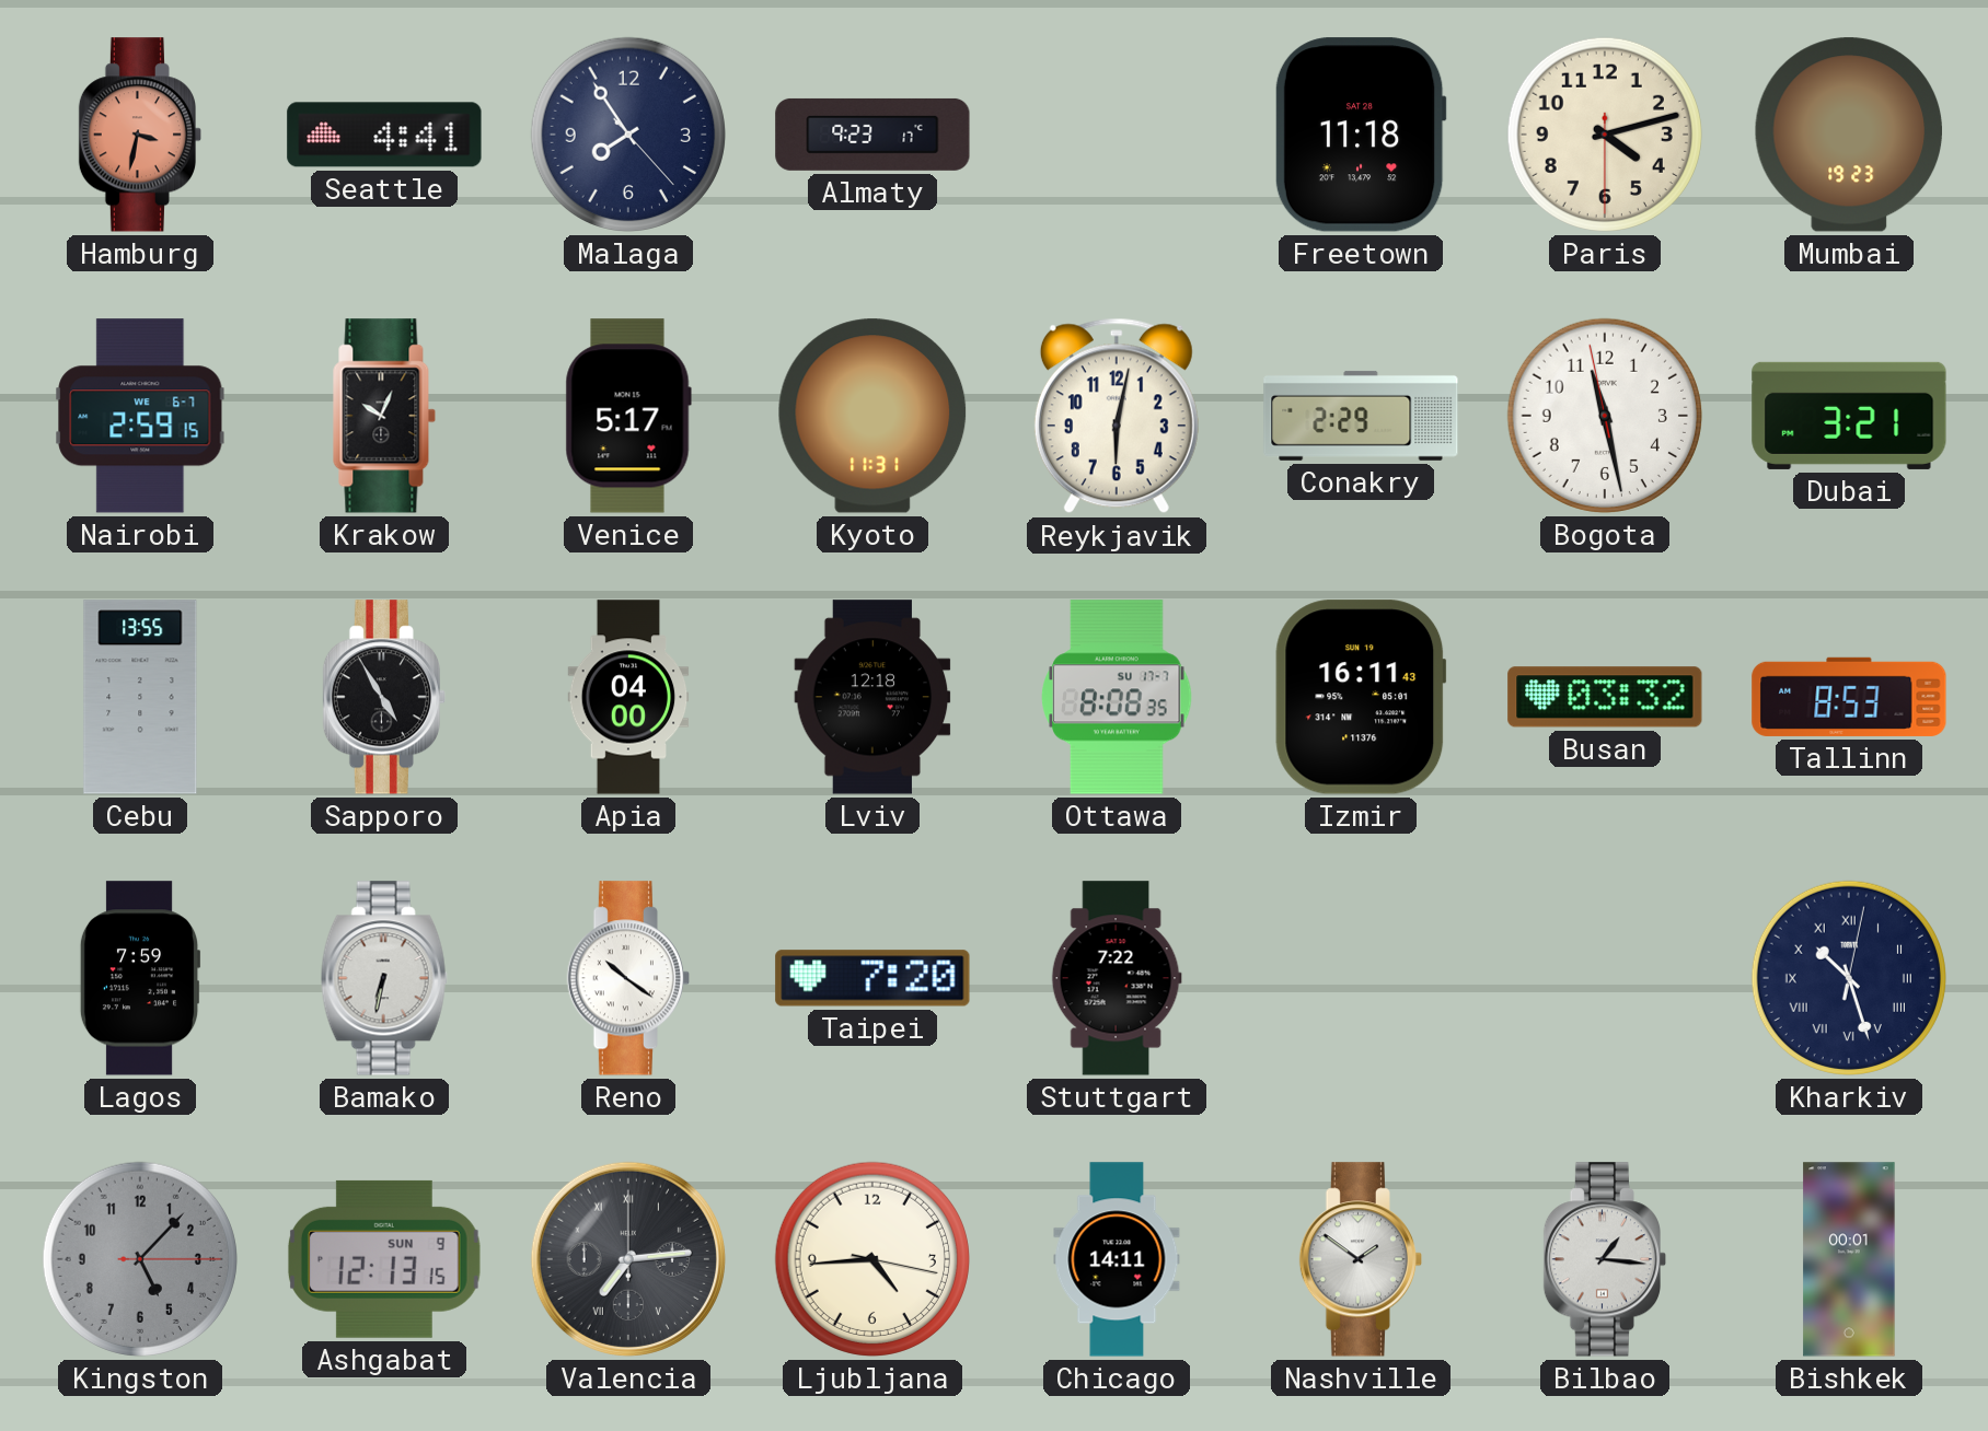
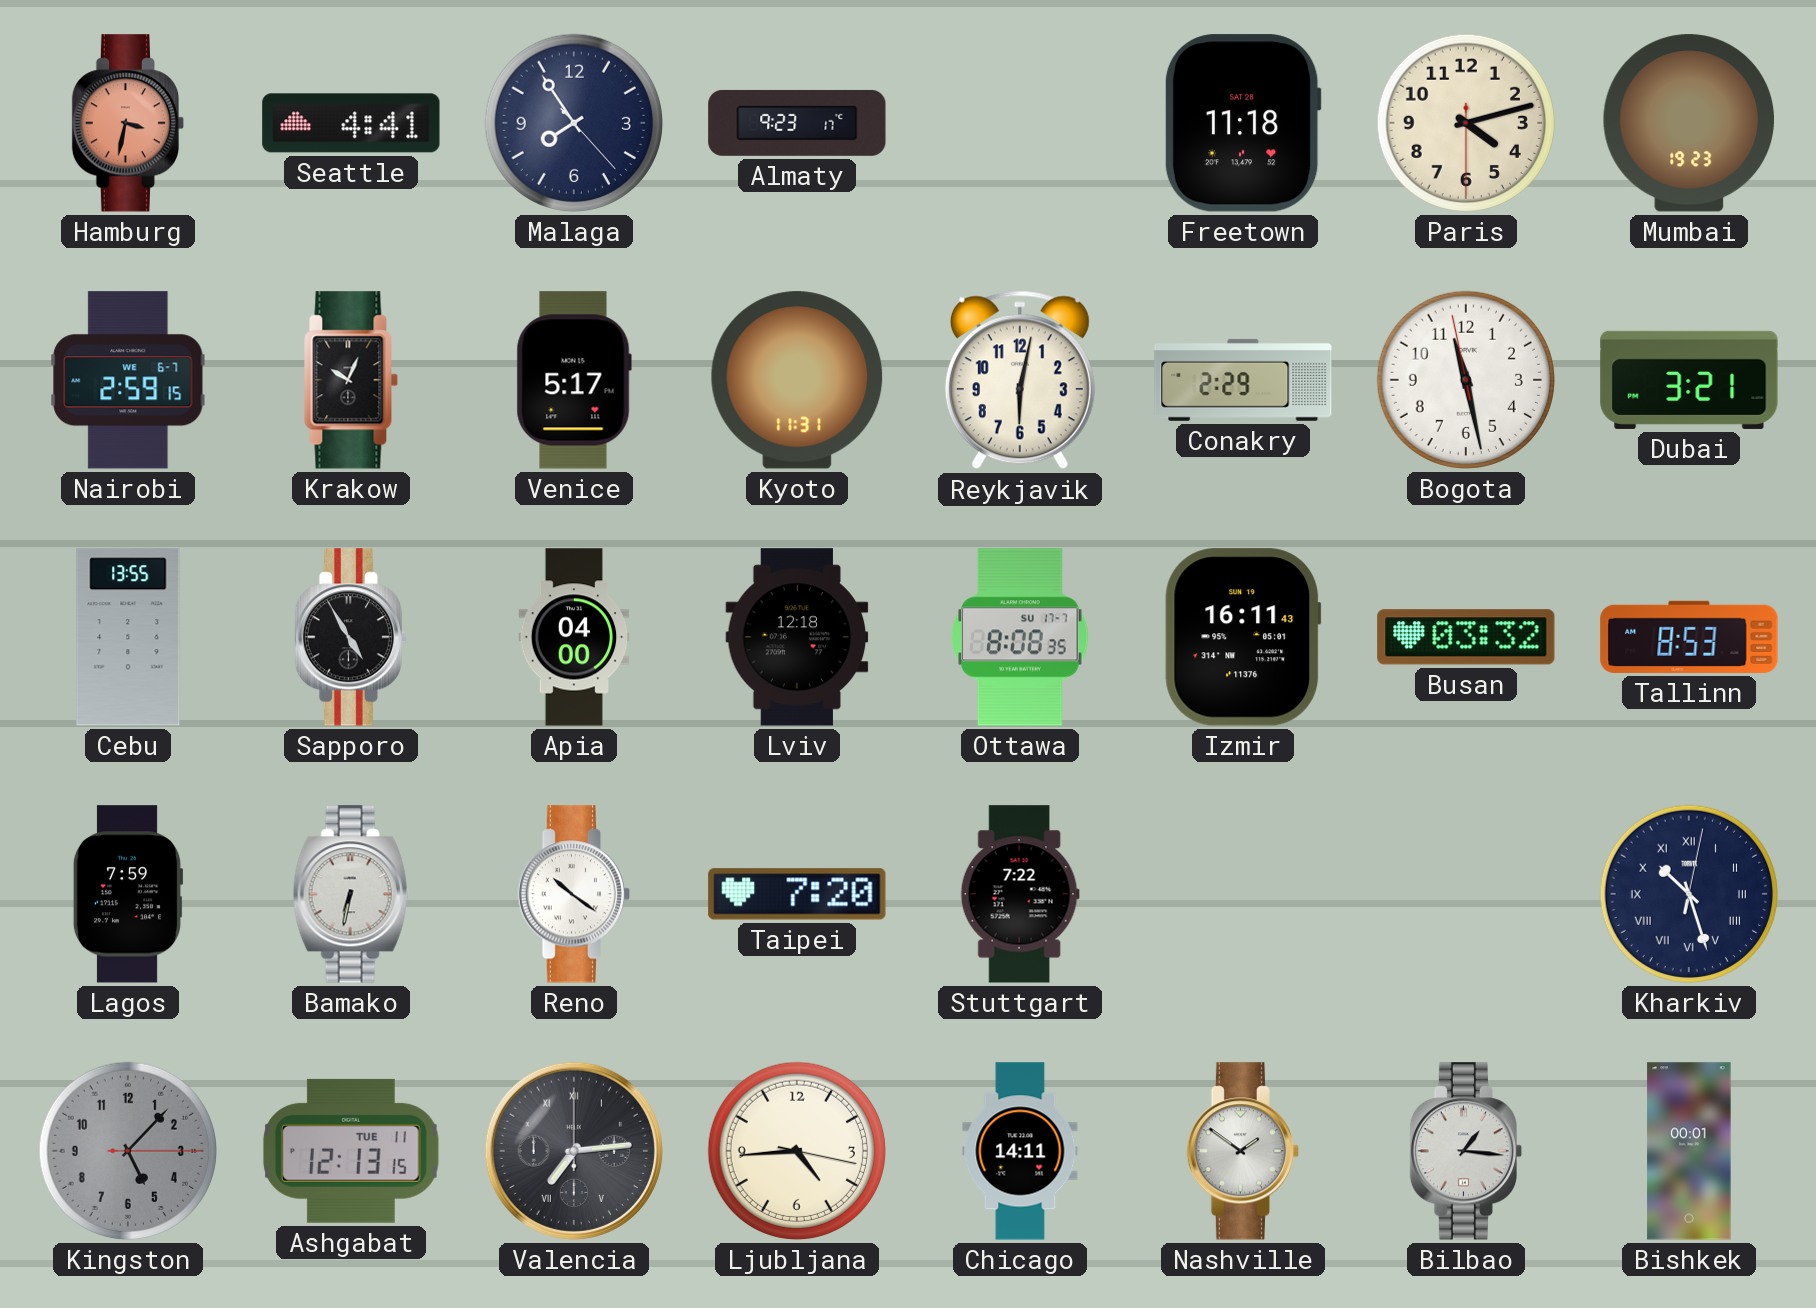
Ashgabat date: SUN 9 -> TUE 11
